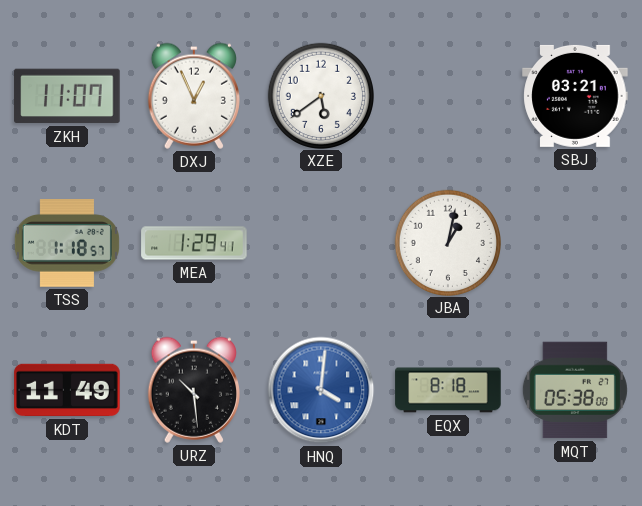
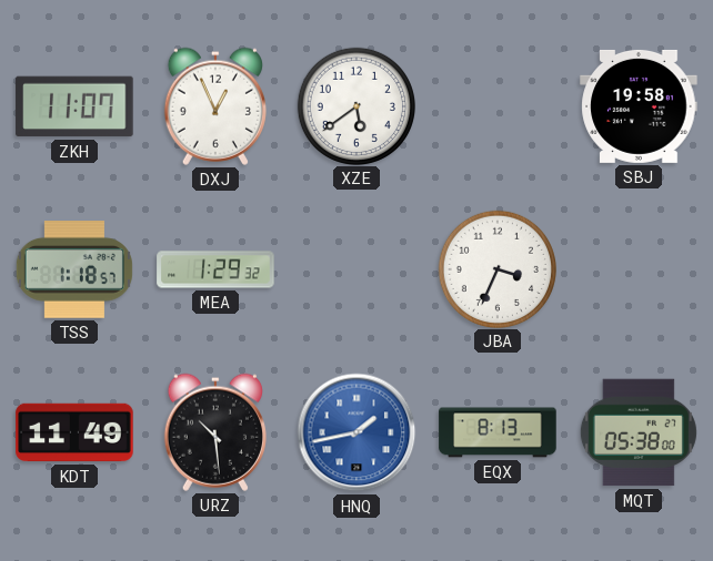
SBJ: 03:21 -> 19:58
MEA: 1:29:41 -> 1:29:32
JBA: 1:02 -> 3:34
HNQ: 4:01 -> 1:43
EQX: 8:18 -> 8:13
